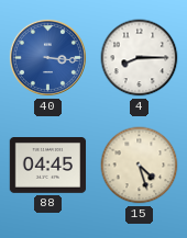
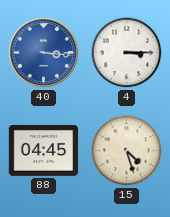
4: 8:15 -> 3:15
